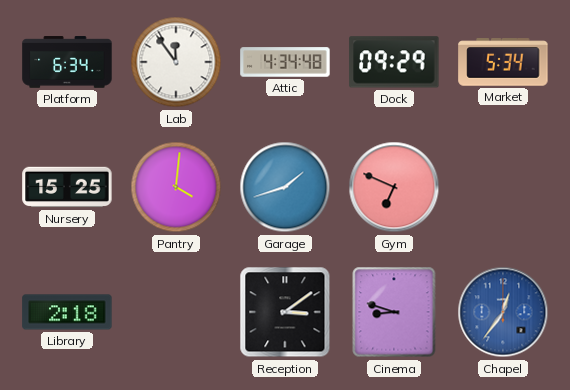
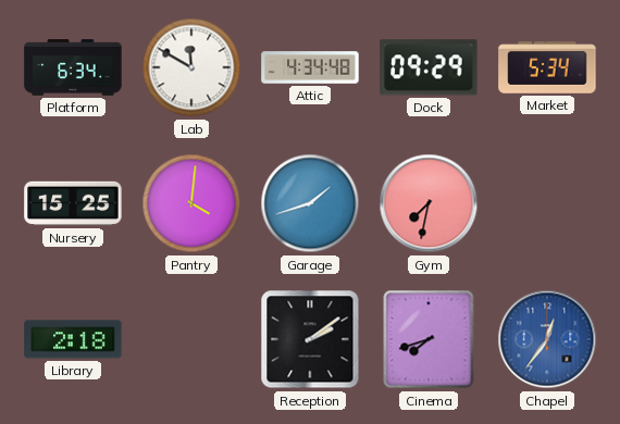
Lab: 11:54 -> 11:50
Gym: 6:49 -> 7:32
Reception: 3:09 -> 2:09
Cinema: 8:48 -> 7:42
